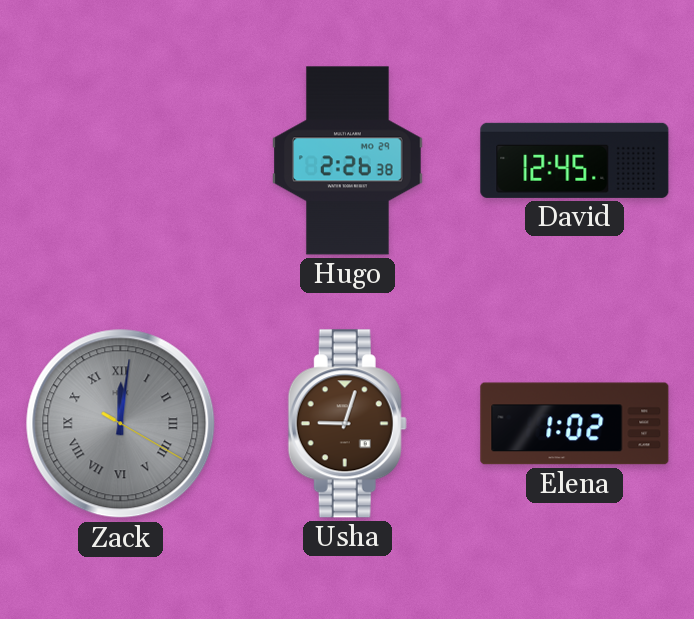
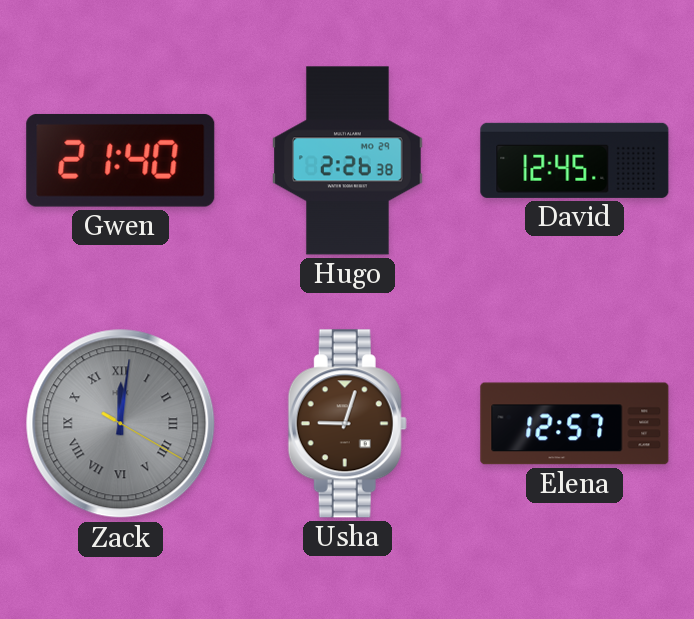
Gwen: none -> 21:40
Elena: 1:02 -> 12:57
